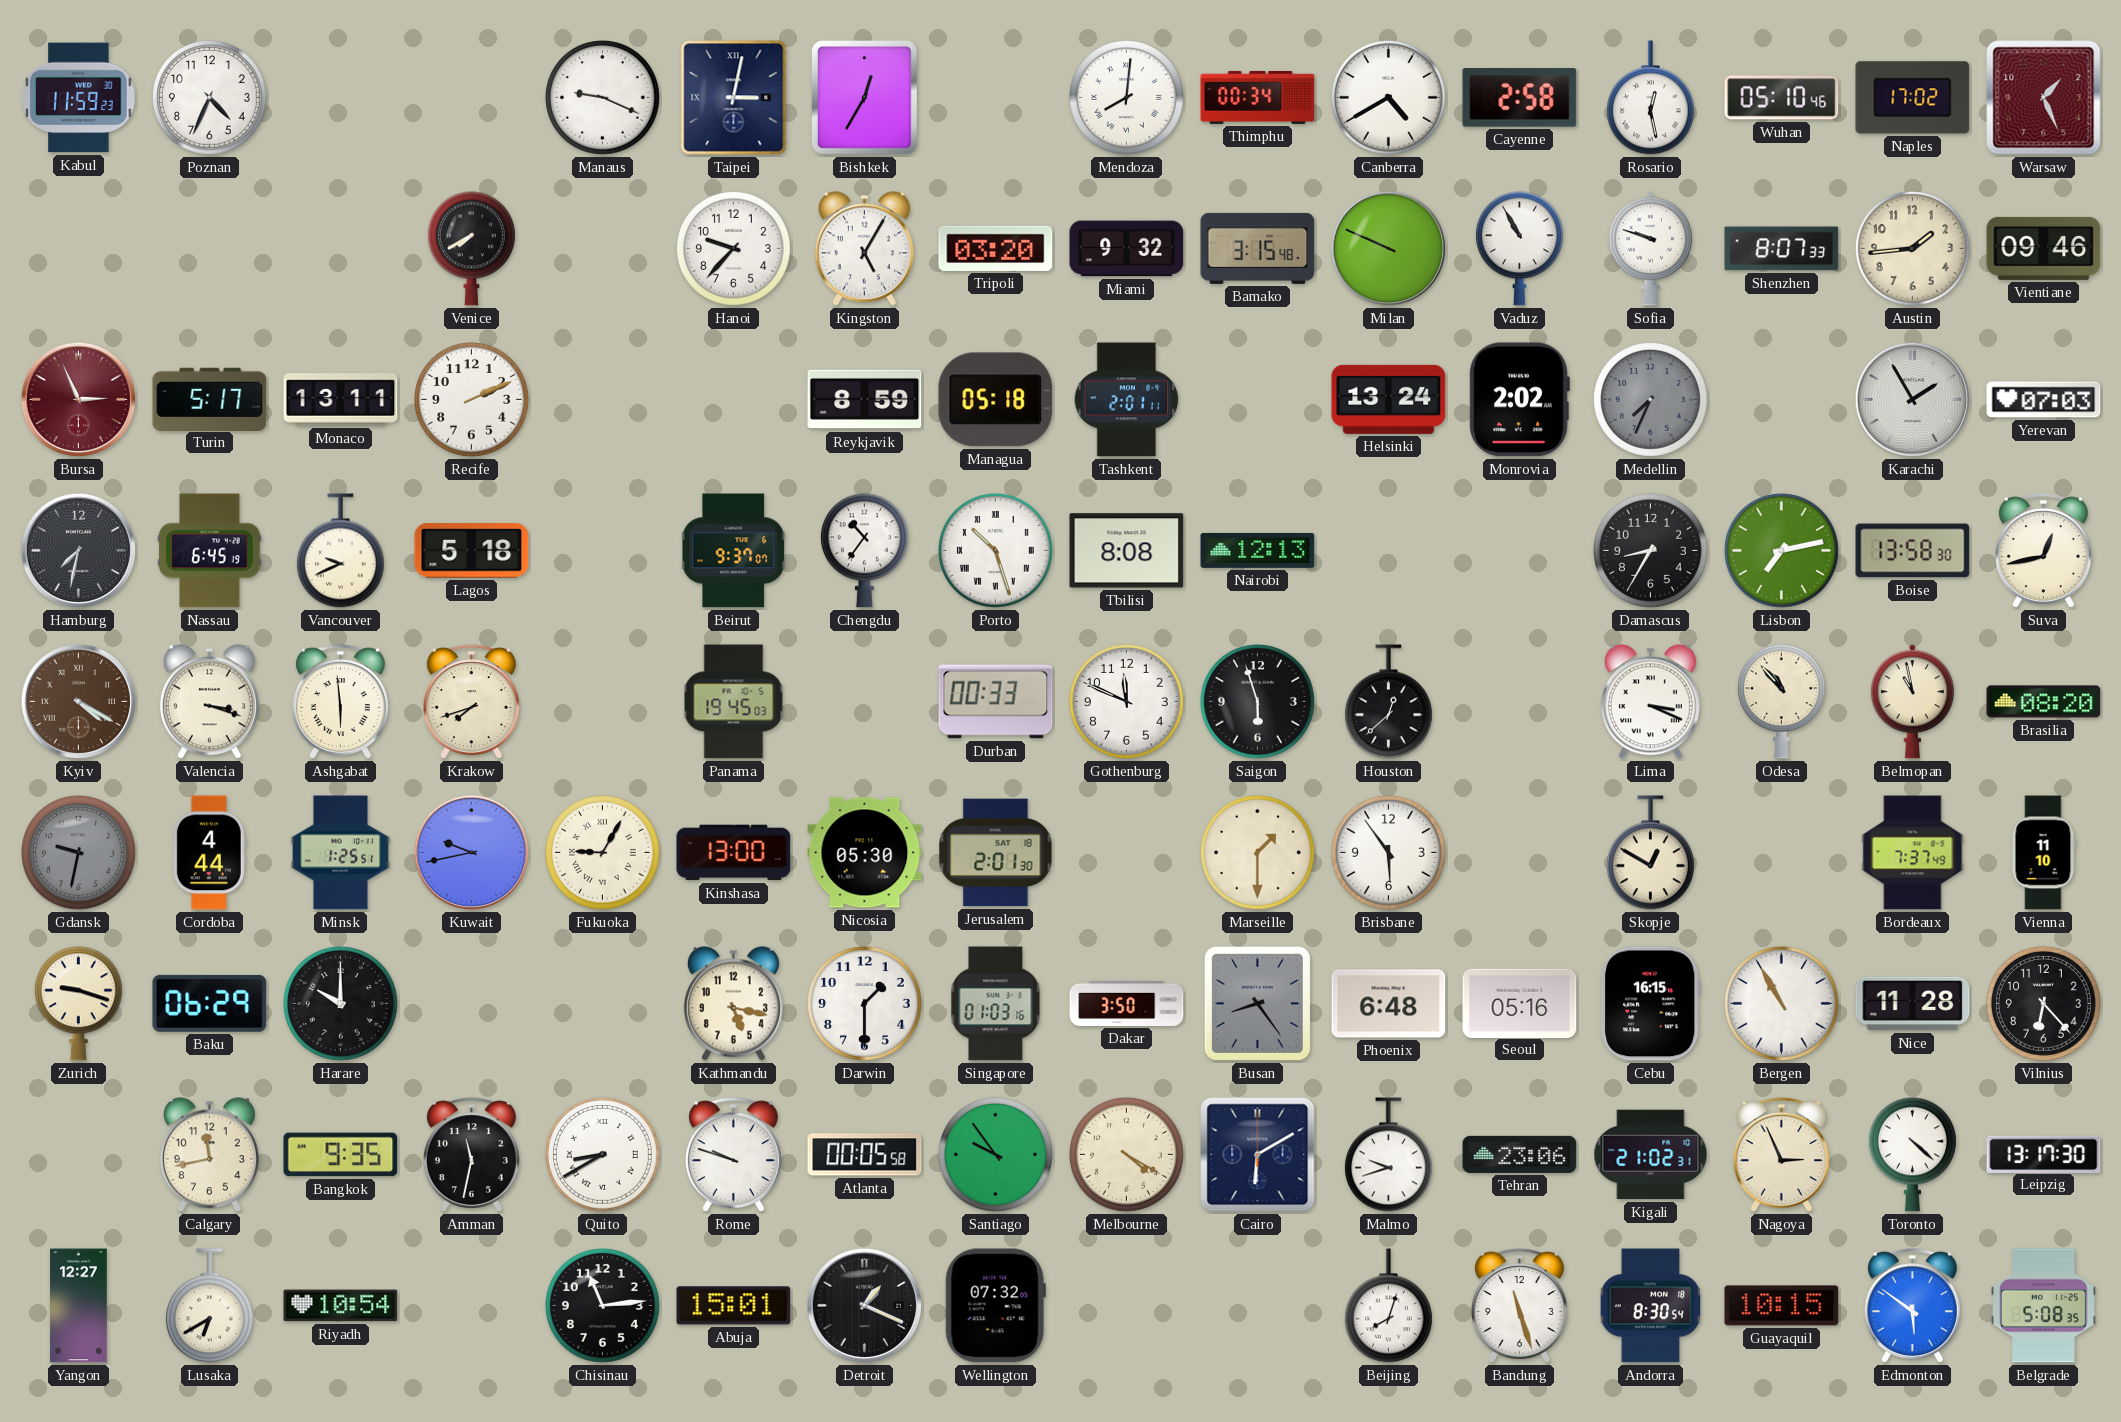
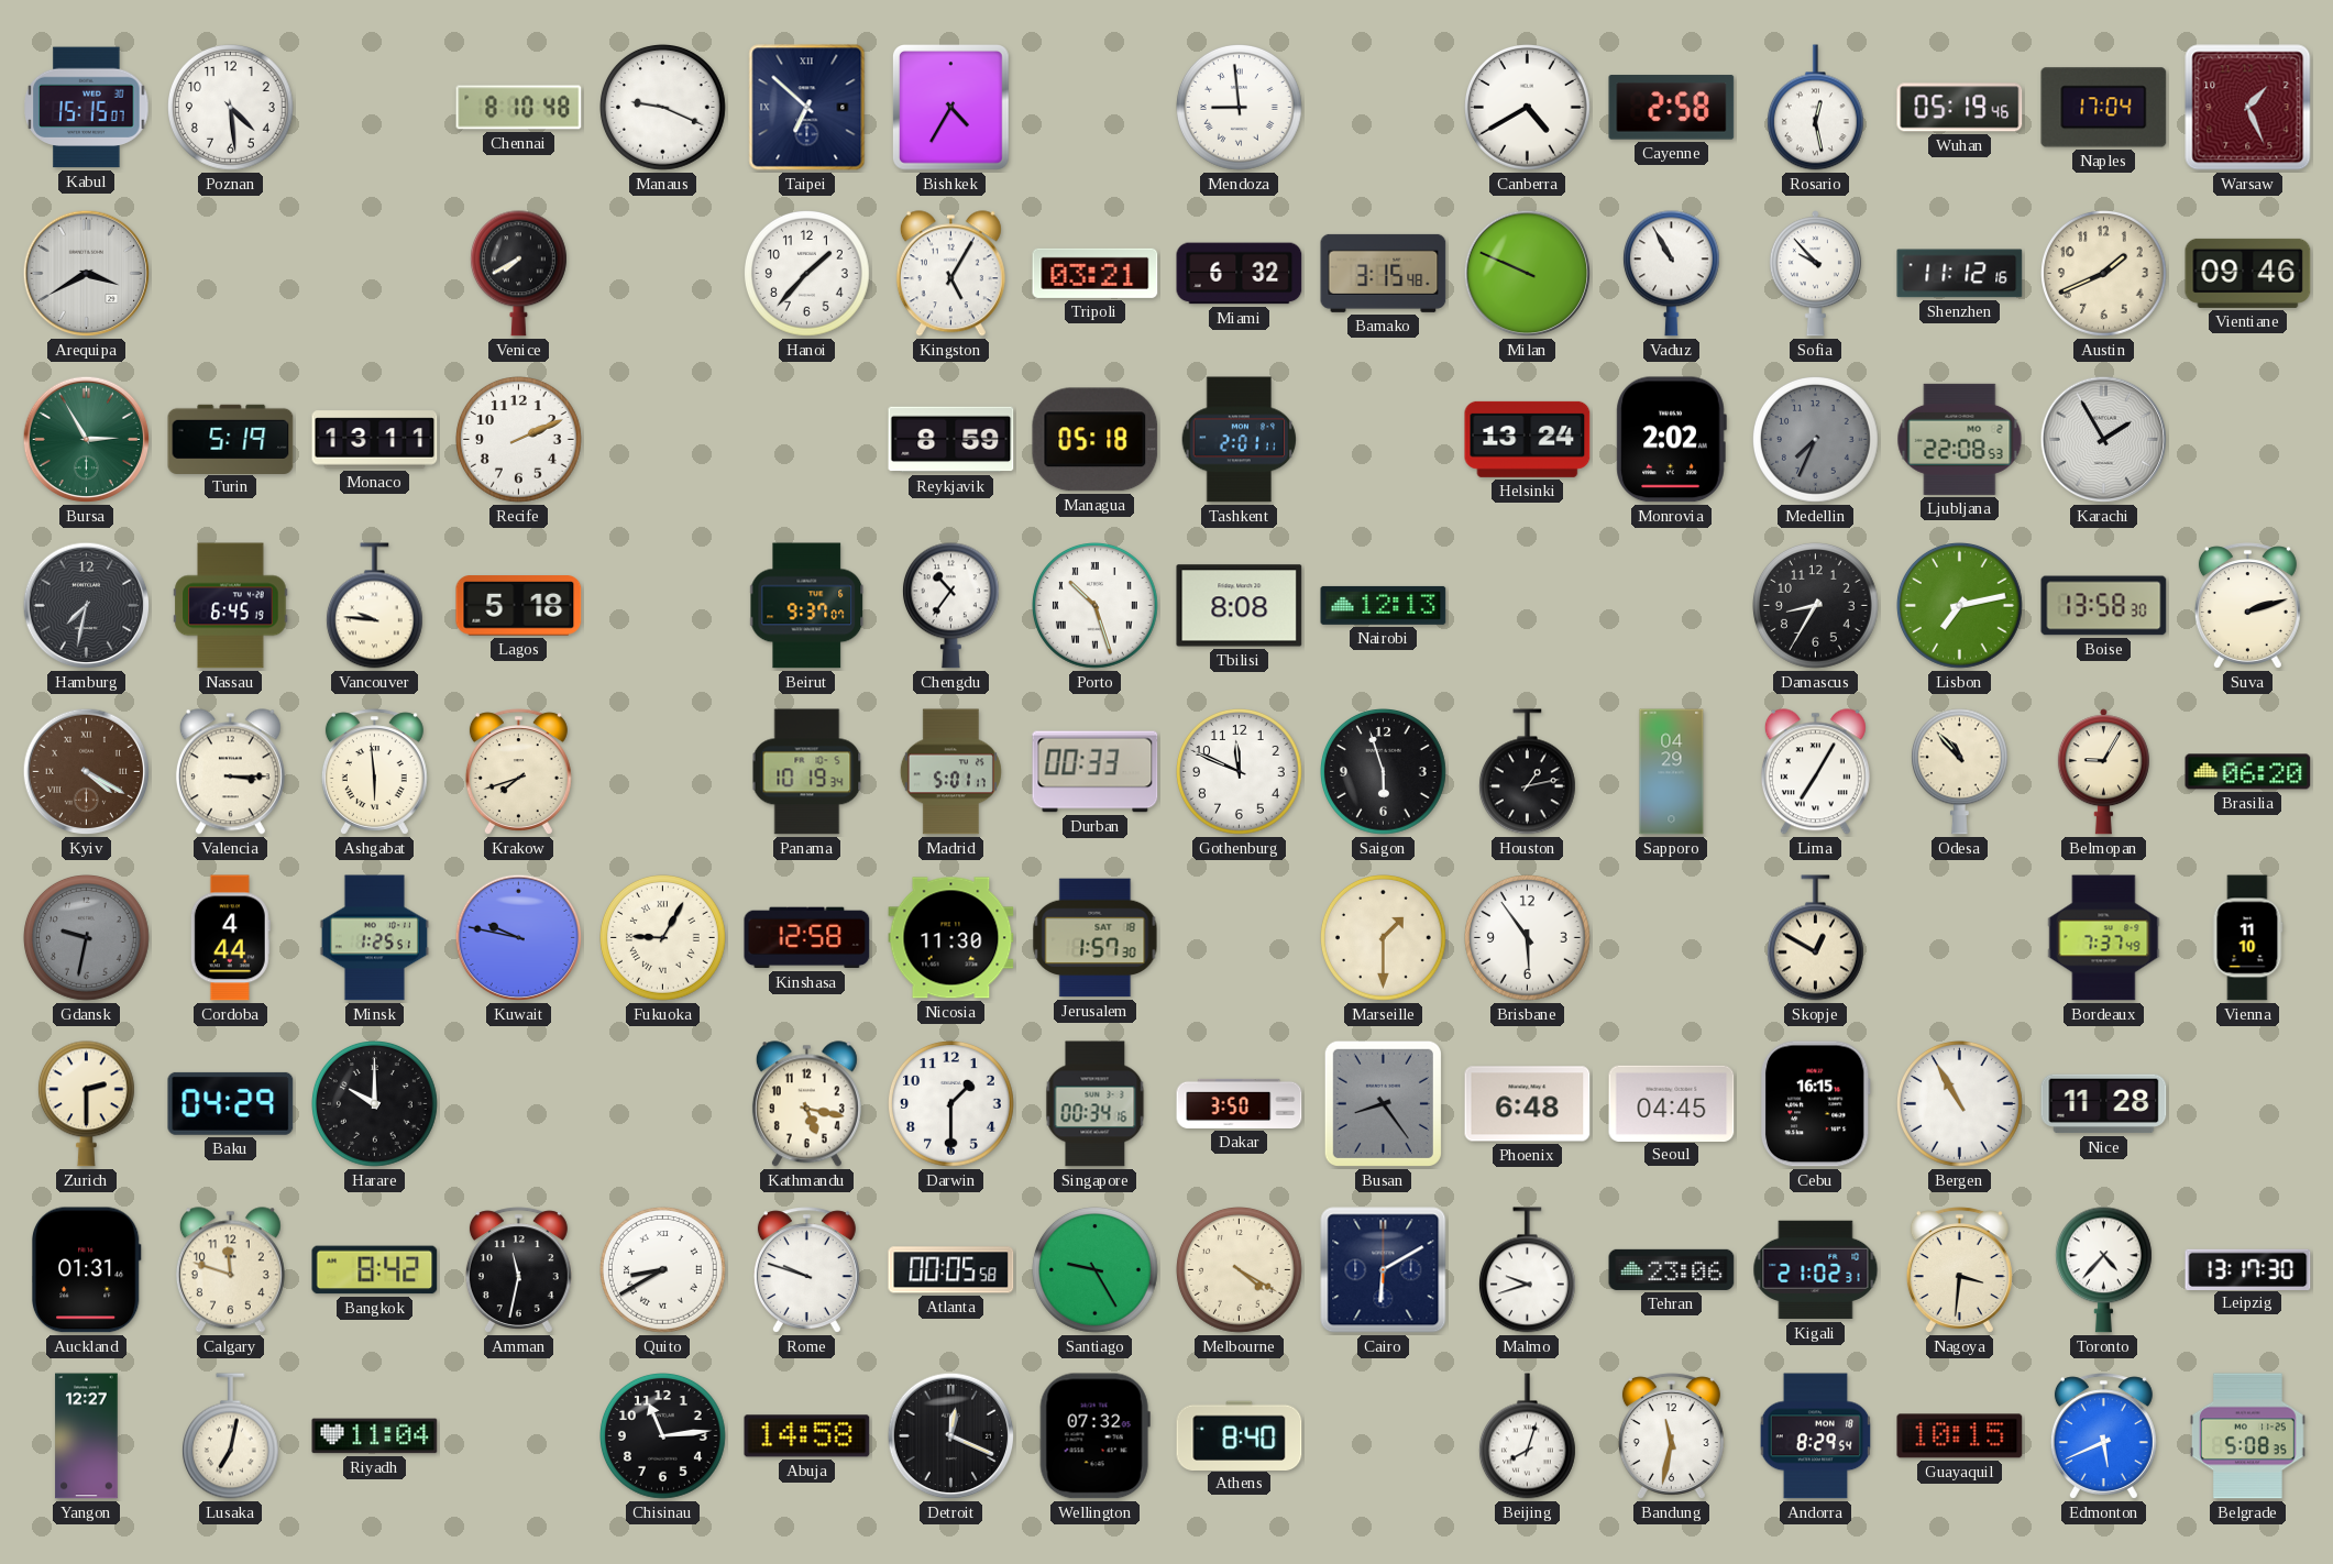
Kabul: 11:59 -> 15:15
Poznan: 4:34 -> 4:29
Chennai: none -> 8:10
Taipei: 3:02 -> 6:52
Bishkek: 12:35 -> 4:35
Mendoza: 8:01 -> 8:59
Thimphu: 00:34 -> none
Wuhan: 05:10 -> 05:19
Naples: 17:02 -> 17:04
Arequipa: none -> 3:40
Hanoi: 9:37 -> 1:37
Tripoli: 03:20 -> 03:21
Miami: 9:32 -> 6:32
Sofia: 9:48 -> 9:53
Shenzhen: 8:07 -> 11:12
Austin: 1:44 -> 1:41
Bursa: 2:56 -> 2:55
Bursa dial: burgundy -> green
Turin: 5:17 -> 5:19
Ljubljana: none -> 22:08
Yerevan: 07:03 -> none
Vancouver: 9:41 -> 9:46
Suva: 12:43 -> 2:12
Valencia: 3:18 -> 3:15
Panama: 19:45 -> 10:19
Madrid: none -> 5:01
Houston: 12:38 -> 1:13
Sapporo: none -> 04:29
Lima: 3:19 -> 7:05
Belmopan: 10:58 -> 9:05
Brasilia: 08:20 -> 06:20
Kuwait: 9:43 -> 9:47
Kinshasa: 13:00 -> 12:58
Nicosia: 05:30 -> 11:30
Jerusalem: 2:01 -> 1:57
Zurich: 9:18 -> 2:30
Baku: 06:29 -> 04:29
Singapore: 01:03 -> 00:34
Seoul: 05:16 -> 04:45
Vilnius: 6:23 -> none
Auckland: none -> 01:31
Calgary: 11:43 -> 11:48
Bangkok: 9:35 -> 8:42
Santiago: 9:54 -> 9:25
Nagoya: 2:56 -> 3:31
Toronto: 4:22 -> 4:37
Lusaka: 6:40 -> 7:02
Riyadh: 10:54 -> 11:04
Abuja: 15:01 -> 14:58
Detroit: 1:19 -> 12:19
Athens: none -> 8:40
Bandung: 11:27 -> 11:32
Andorra: 8:30 -> 8:29
Edmonton: 5:51 -> 5:41
